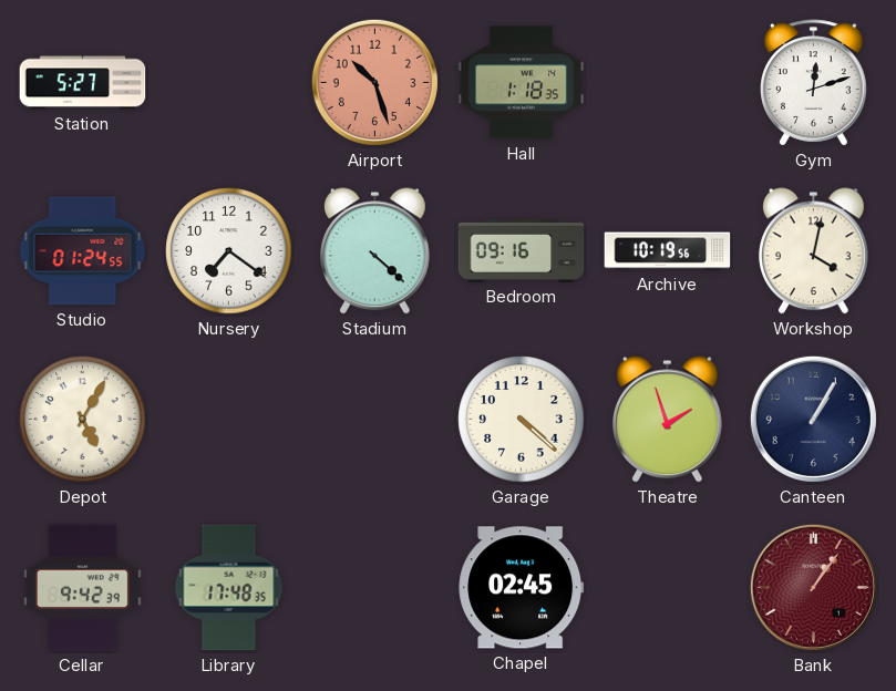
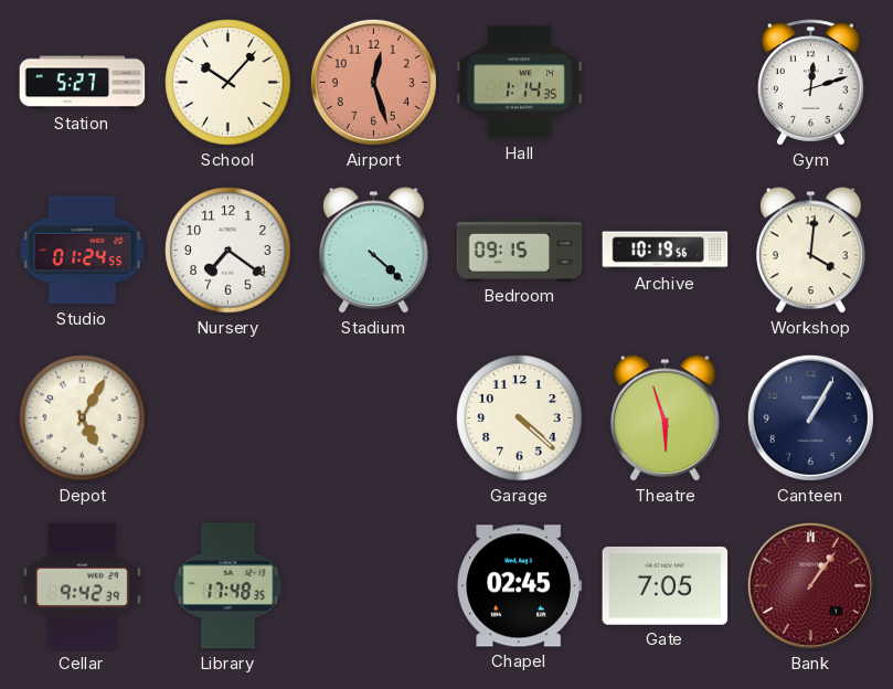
School: none -> 10:07
Airport: 10:27 -> 12:27
Hall: 1:18 -> 1:14
Bedroom: 09:16 -> 09:15
Workshop: 4:02 -> 4:01
Theatre: 1:57 -> 5:57
Gate: none -> 7:05
